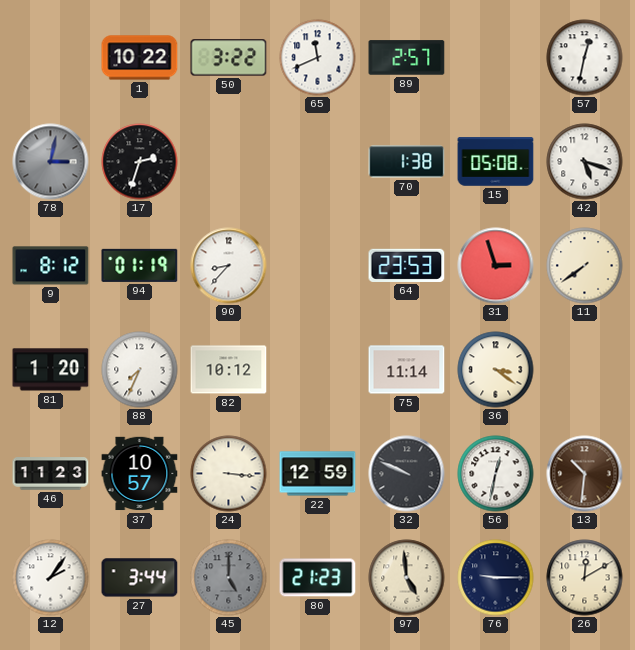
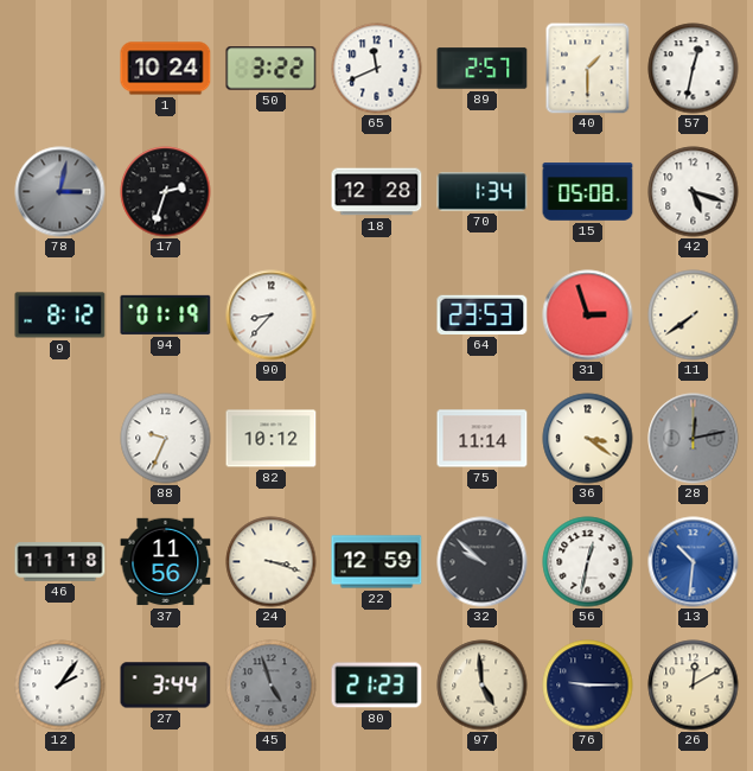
1: 10:22 -> 10:24
40: none -> 1:30
18: none -> 12:28
70: 1:38 -> 1:34
81: 1:20 -> none
88: 7:34 -> 9:34
28: none -> 12:13
46: 11:23 -> 11:18
37: 10:57 -> 11:56
24: 3:16 -> 3:18
32: 9:49 -> 9:52
13 dial: brown -> blue
45: 5:00 -> 4:57
